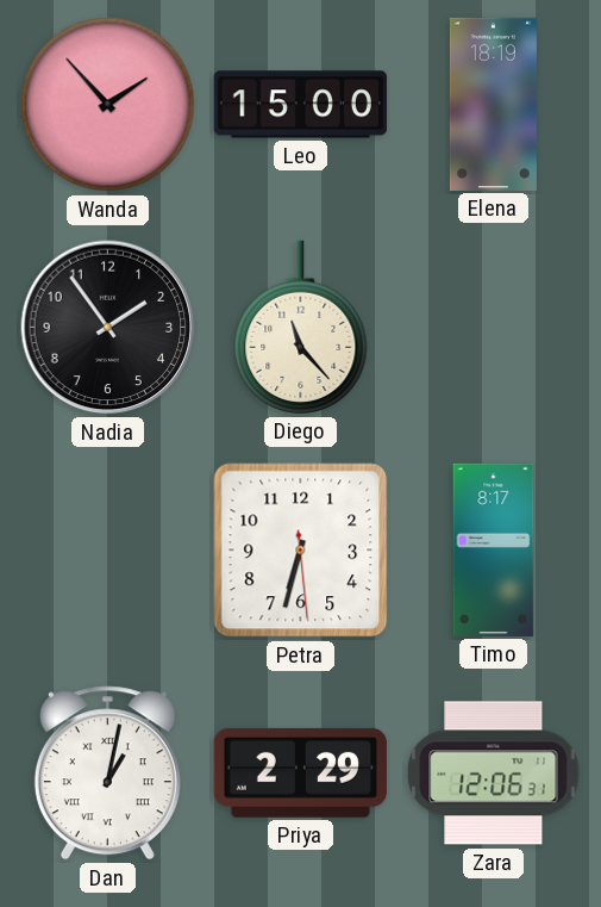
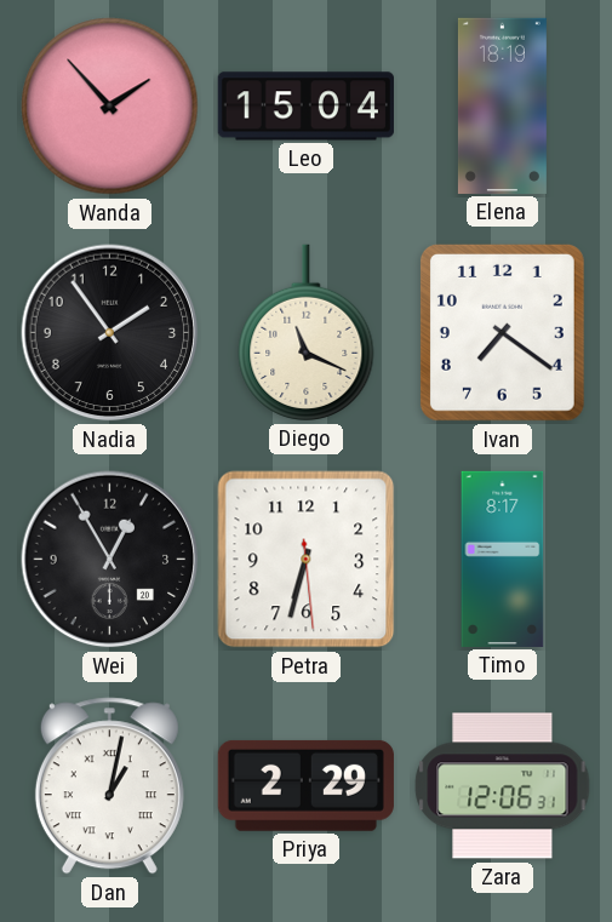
Leo: 15:00 -> 15:04
Diego: 11:23 -> 11:19
Ivan: none -> 7:21
Wei: none -> 12:55
